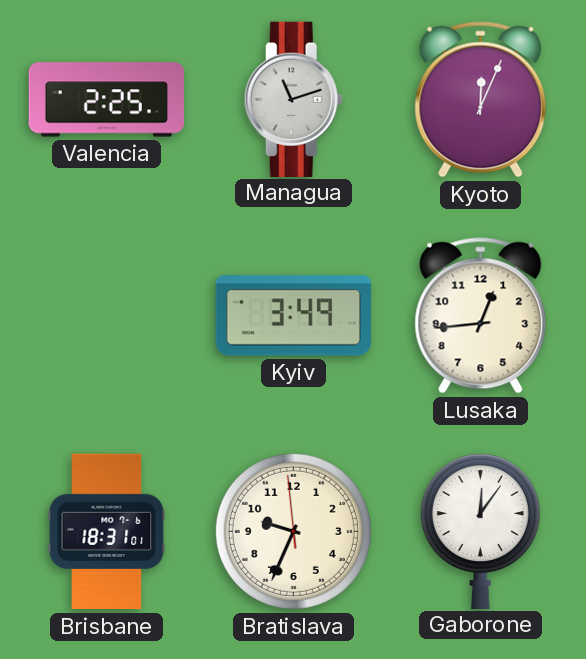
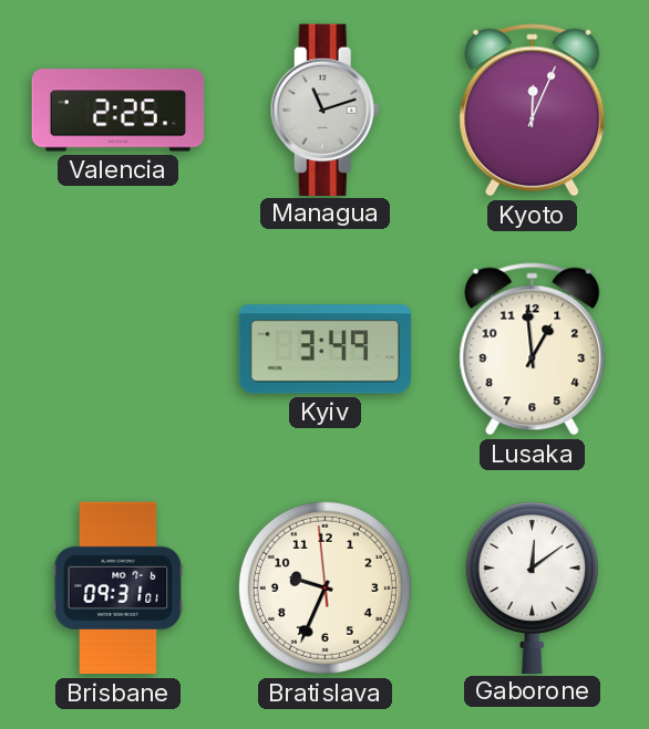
Lusaka: 12:44 -> 12:59
Brisbane: 18:31 -> 09:31
Gaborone: 12:06 -> 12:09
